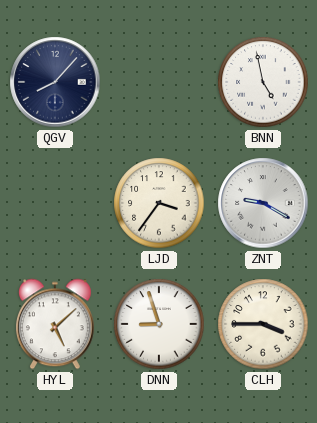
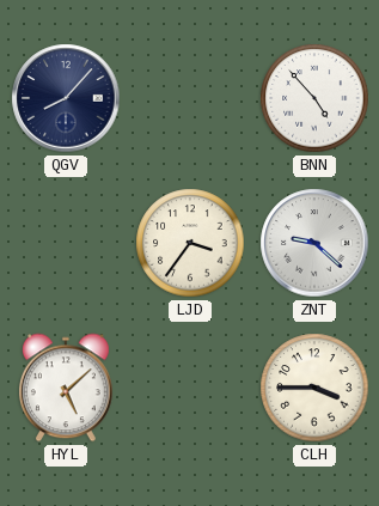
BNN: 4:58 -> 4:53
ZNT: 9:20 -> 9:22
DNN: 8:57 -> none
